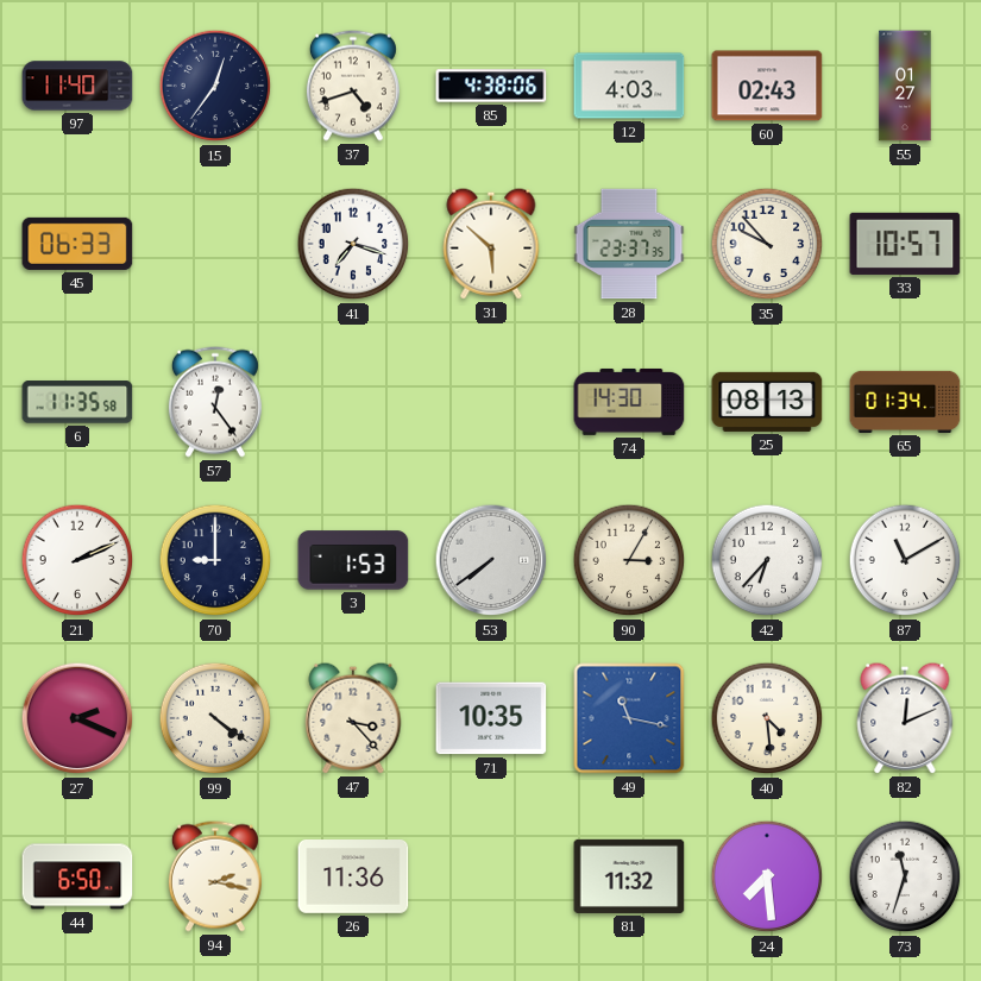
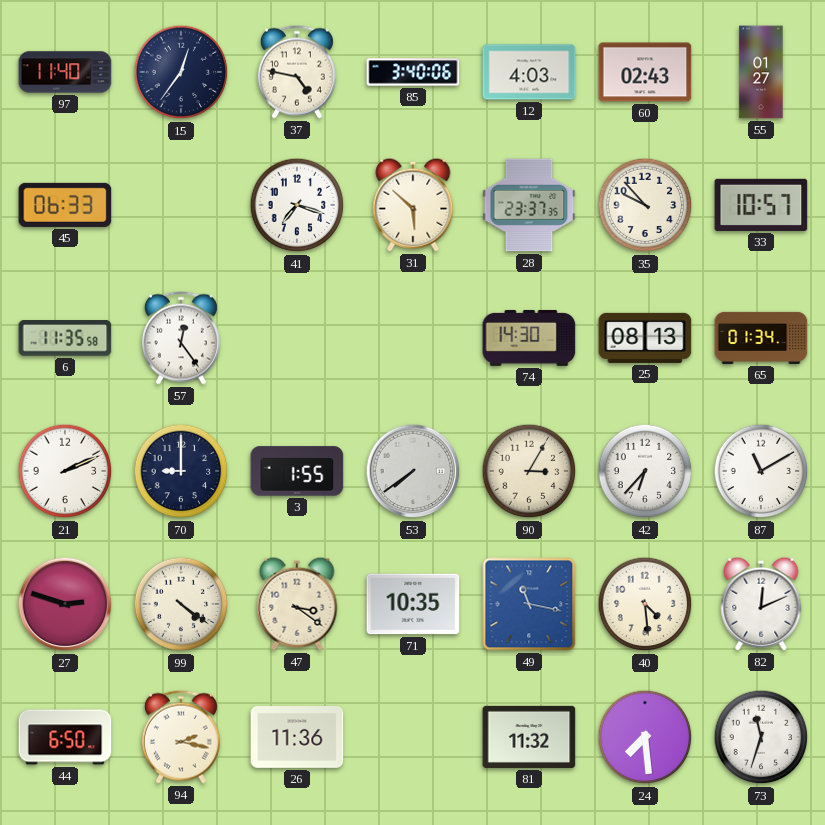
37: 4:42 -> 4:47
85: 4:38 -> 3:40
3: 1:53 -> 1:55
27: 2:19 -> 2:48
47: 3:23 -> 3:21
